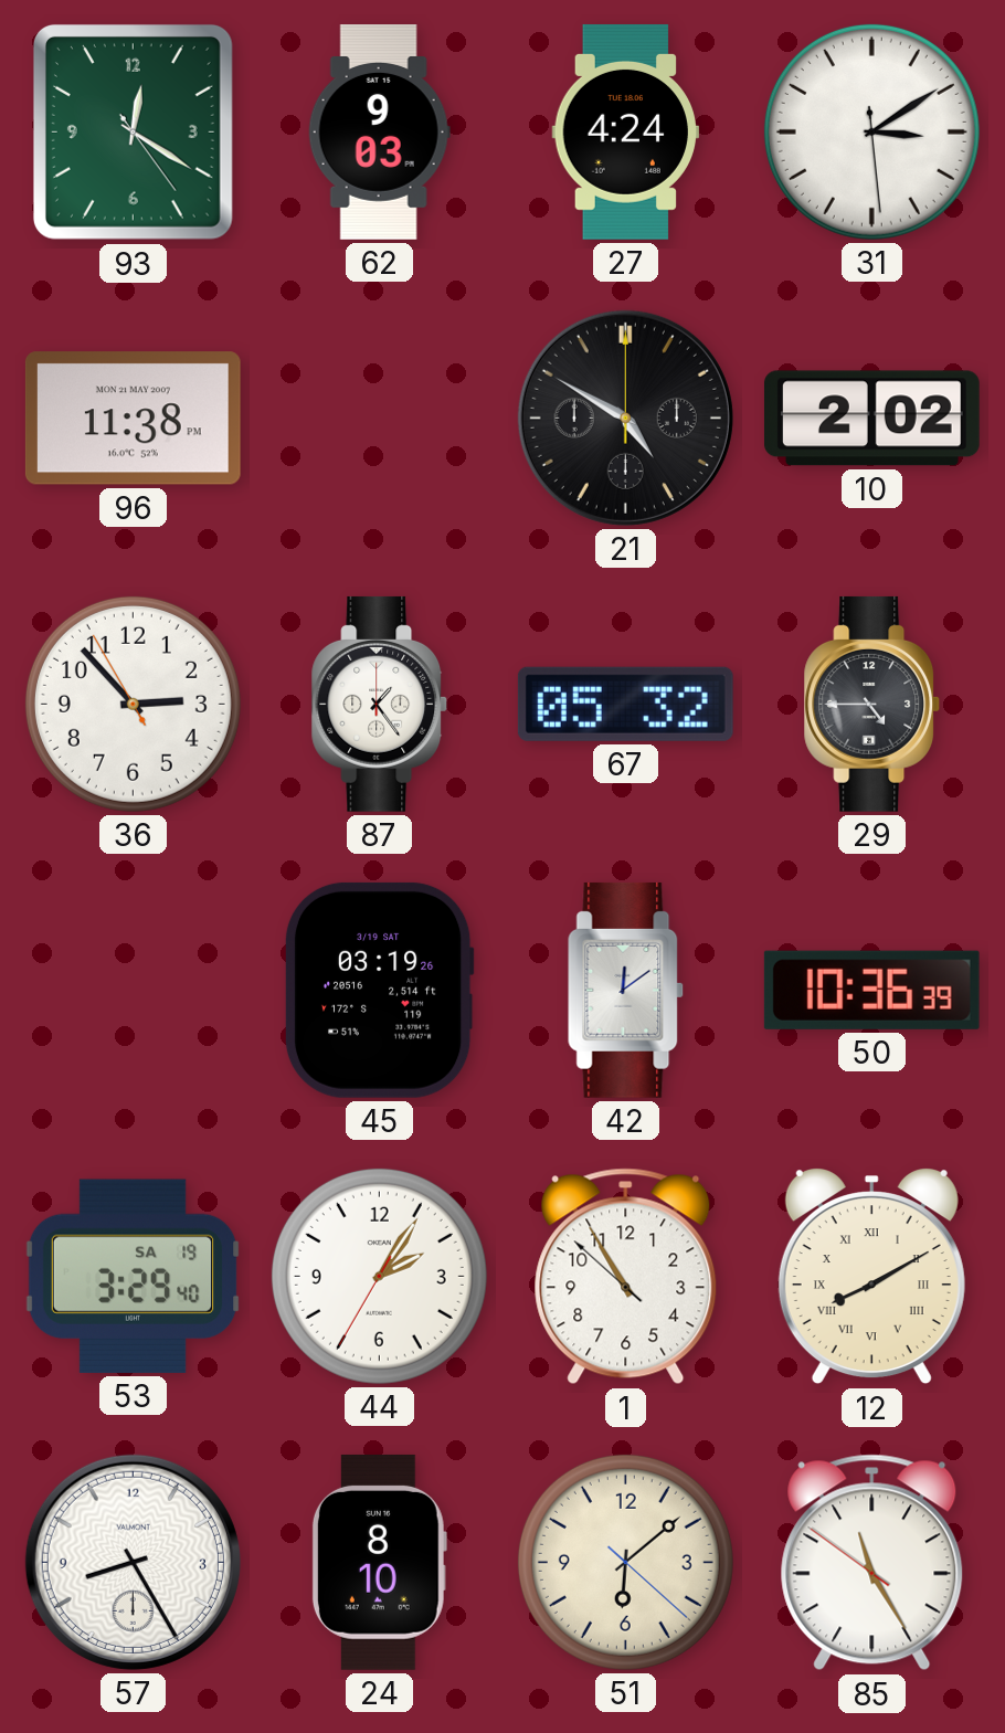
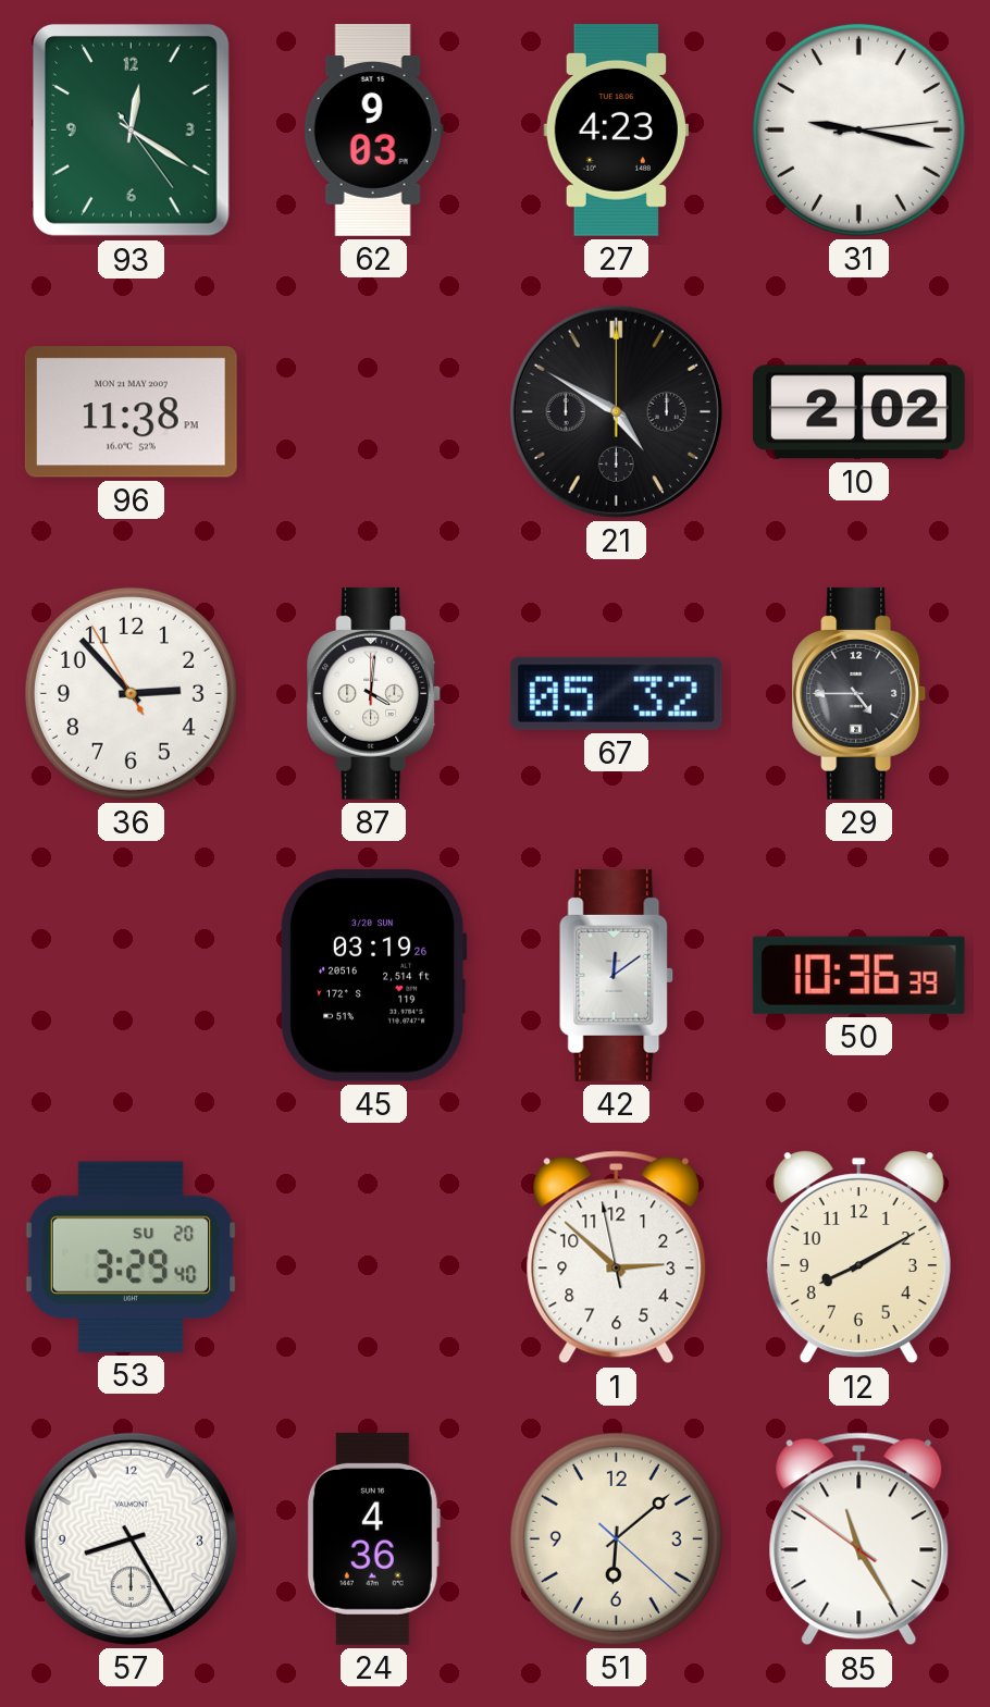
27: 4:24 -> 4:23
31: 3:09 -> 9:17
87: 1:24 -> 4:01
45 date: 3/19 SAT -> 3/20 SUN
53 date: SA 19 -> SU 20
44: 2:05 -> none
1: 10:54 -> 2:51
12 numerals: Roman -> Arabic
24: 8:10 -> 4:36
